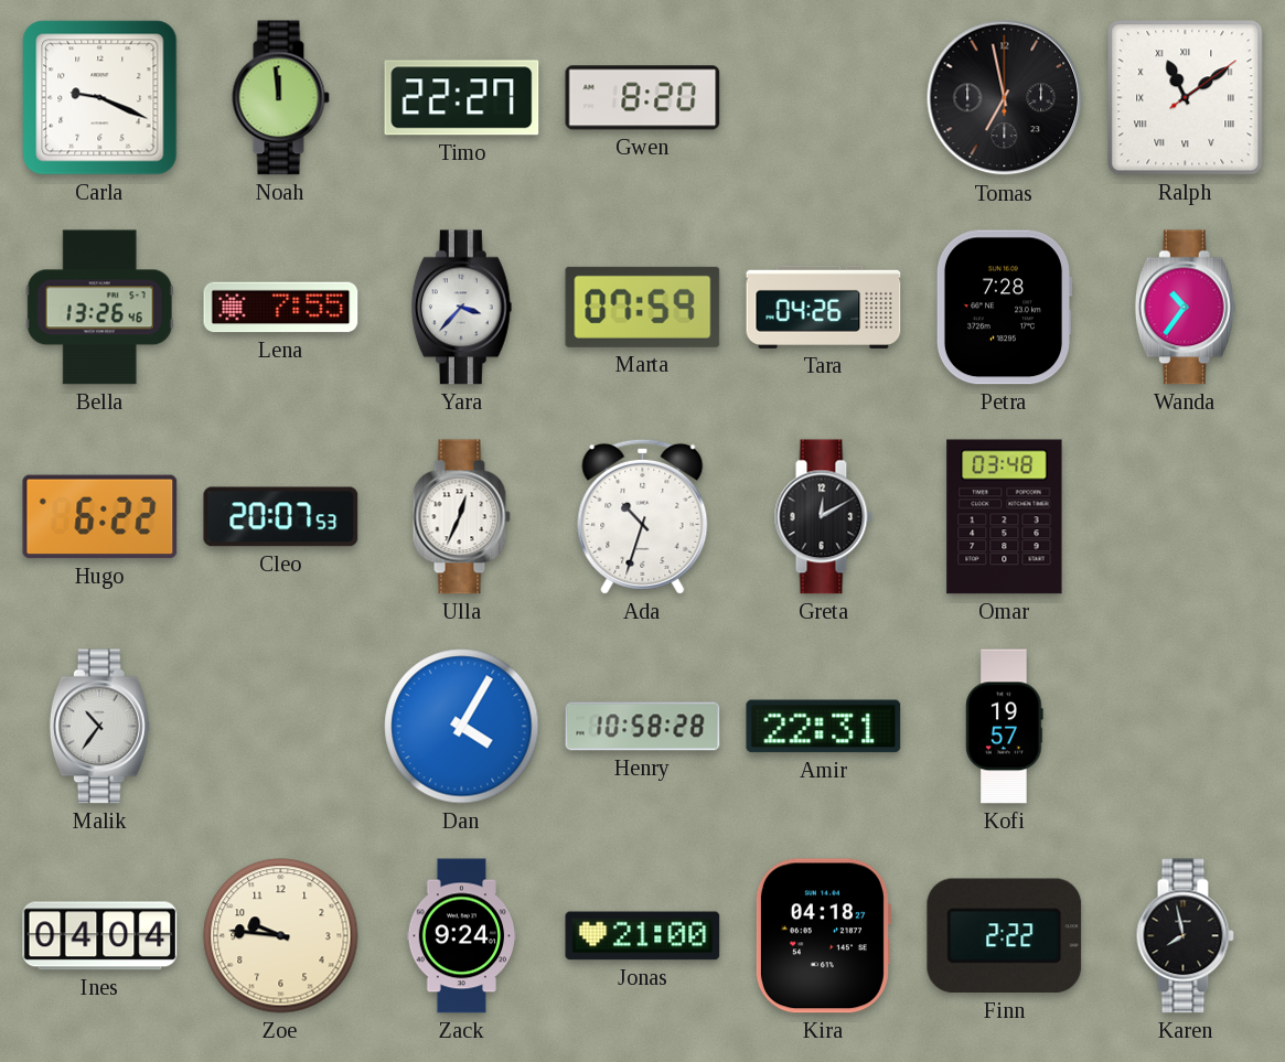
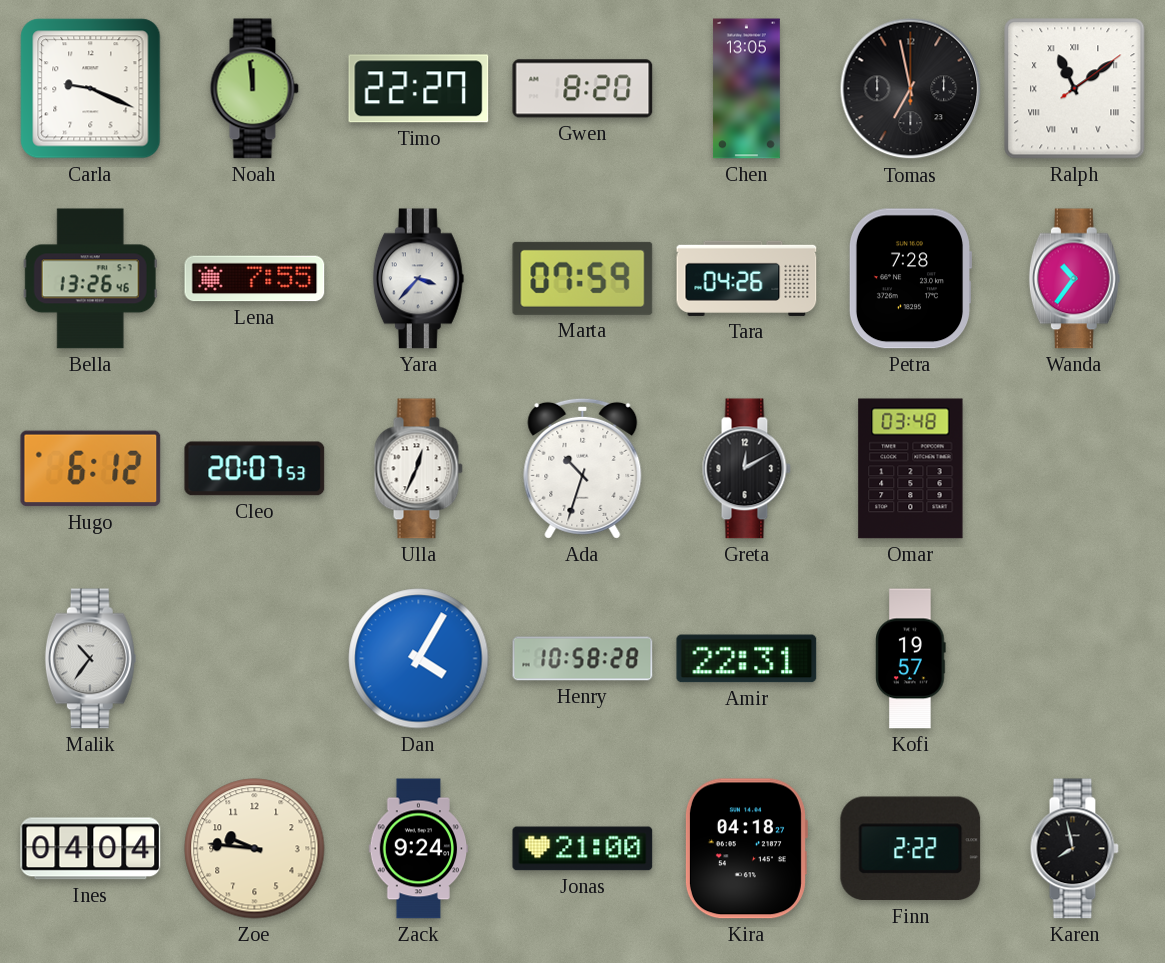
Chen: none -> 13:05
Hugo: 6:22 -> 6:12
